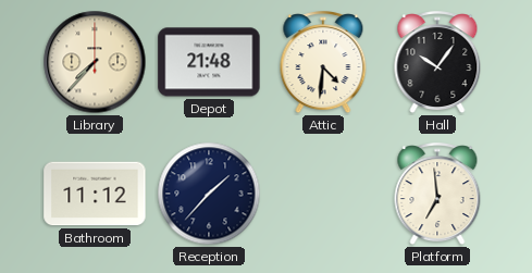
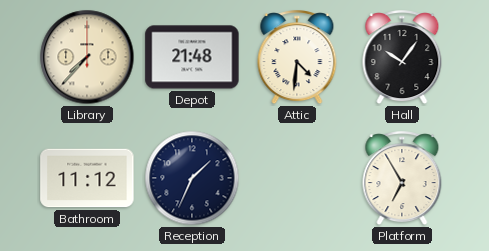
Reception: 1:37 -> 1:34
Platform: 6:59 -> 6:55
